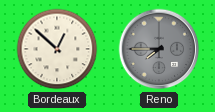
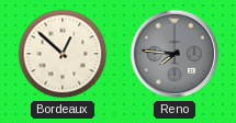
Reno: 7:45 -> 7:46
